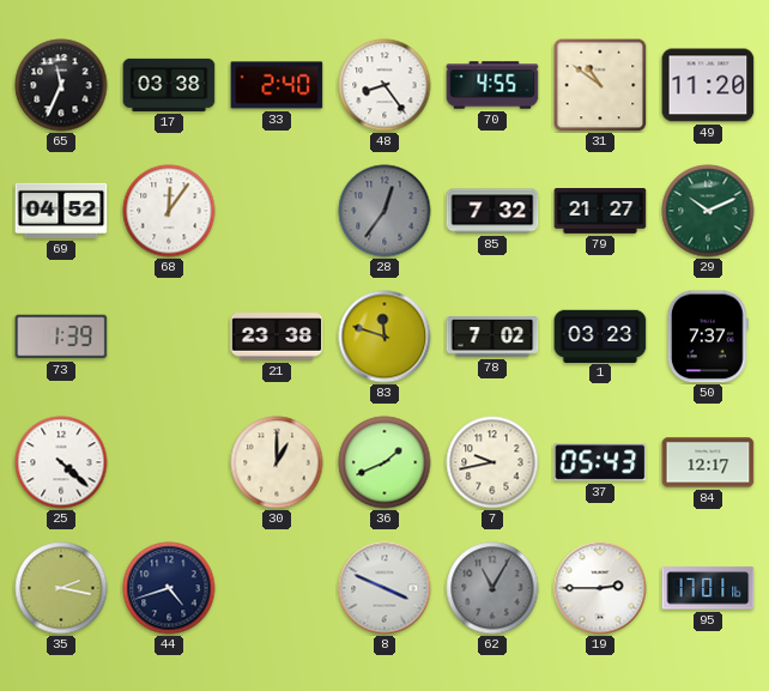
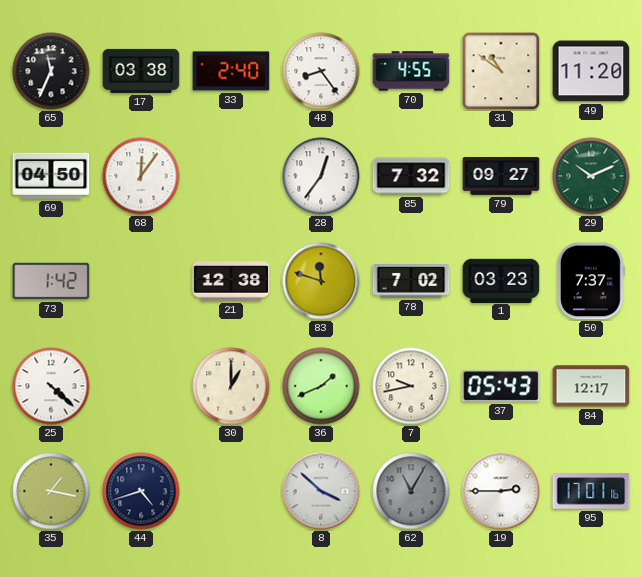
69: 04:52 -> 04:50
28 dial: grey -> white
79: 21:27 -> 09:27
73: 1:39 -> 1:42
21: 23:38 -> 12:38
35: 2:17 -> 1:17
8: 3:49 -> 3:52
